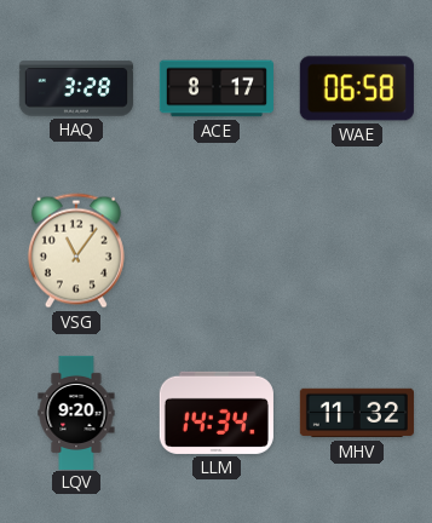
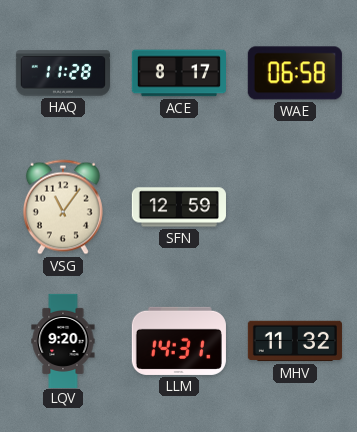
HAQ: 3:28 -> 11:28
SFN: none -> 12:59
LLM: 14:34 -> 14:31
